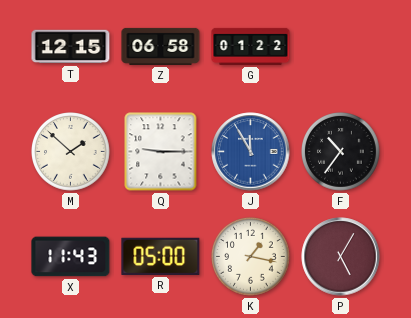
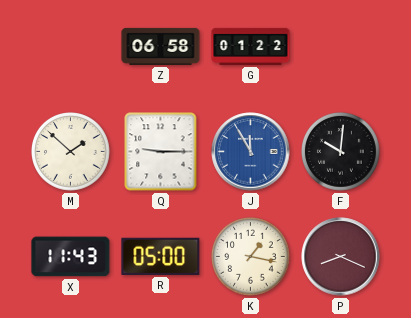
T: 12:15 -> none
F: 10:36 -> 10:01
P: 5:05 -> 8:19
